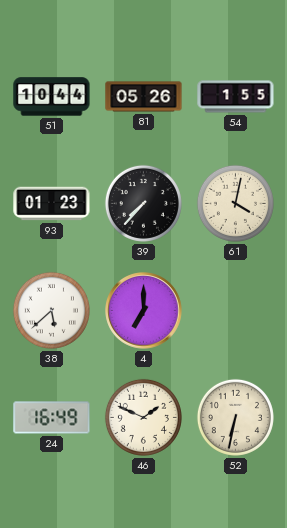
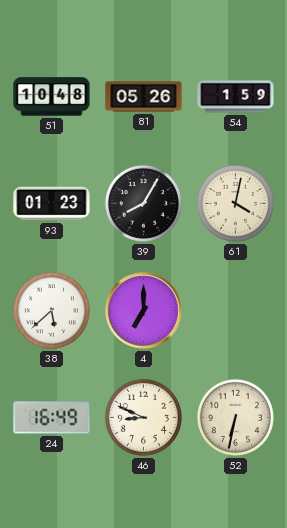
51: 10:44 -> 10:48
54: 1:55 -> 1:59
39: 7:37 -> 8:05
46: 1:49 -> 8:49
